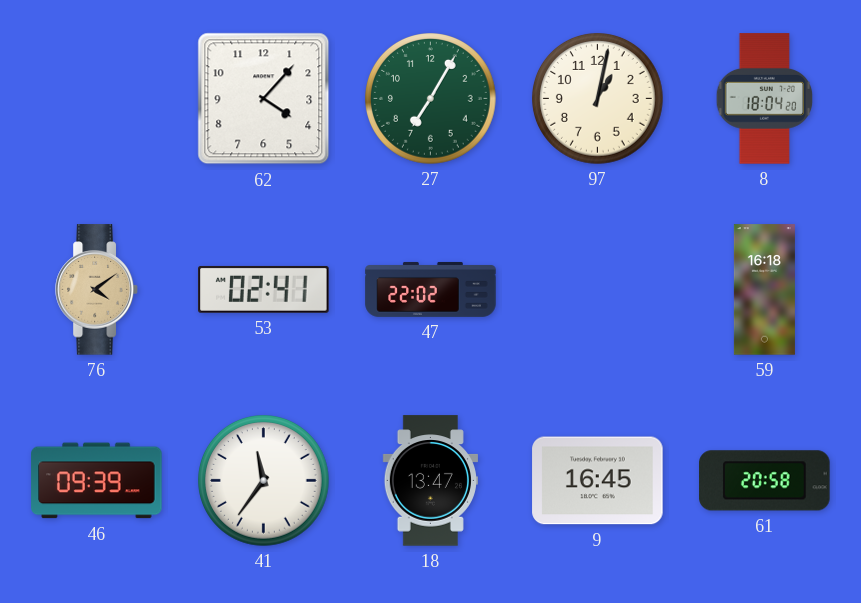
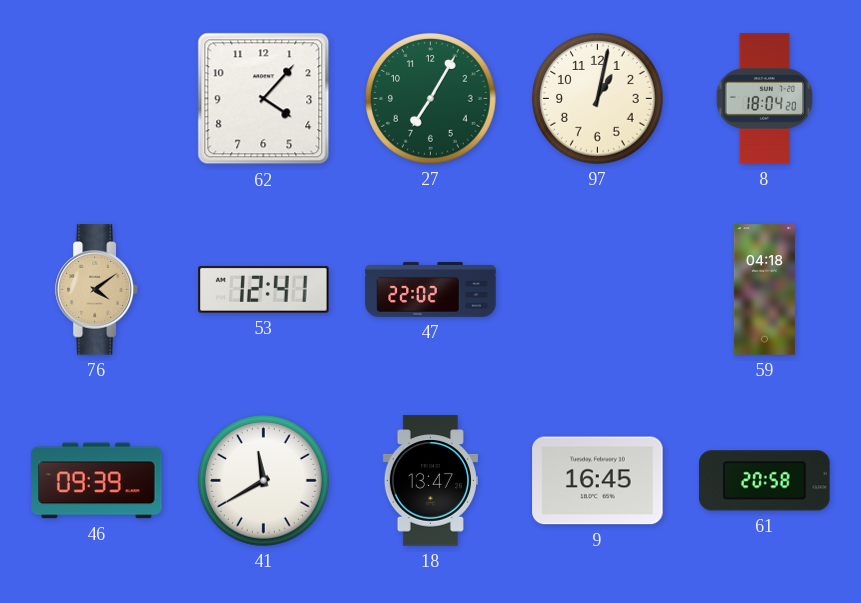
53: 02:41 -> 12:41
59: 16:18 -> 04:18
41: 11:36 -> 11:40
